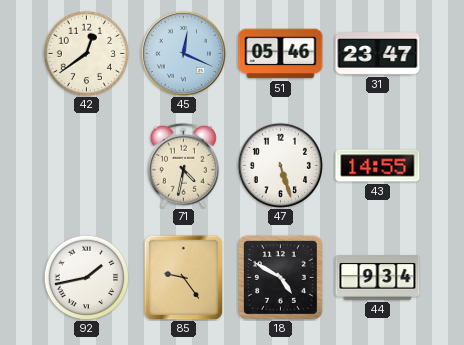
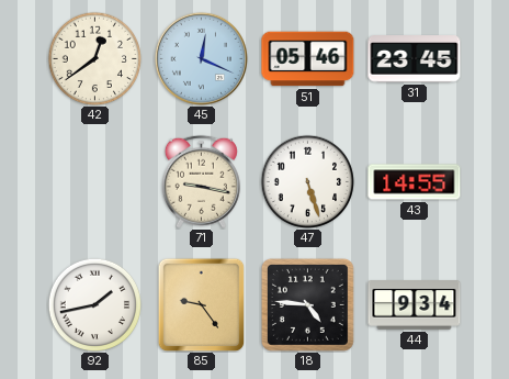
31: 23:47 -> 23:45
71: 4:32 -> 9:17
18: 4:50 -> 4:46
